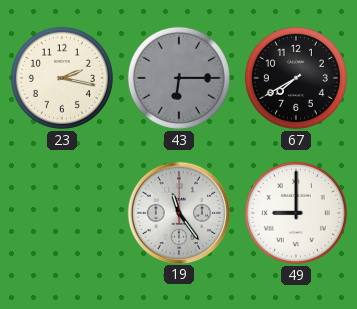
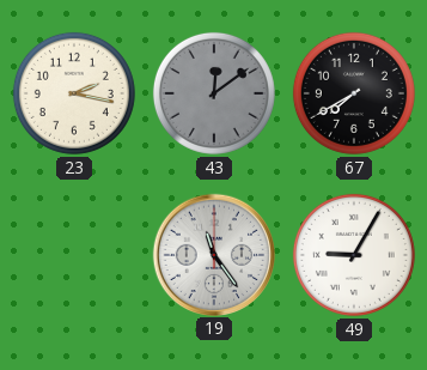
43: 6:15 -> 12:09
49: 9:00 -> 9:05
